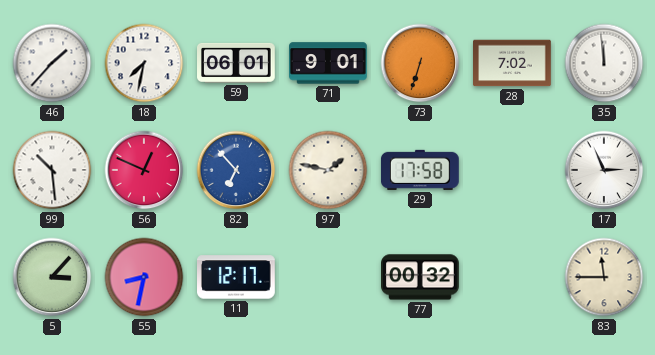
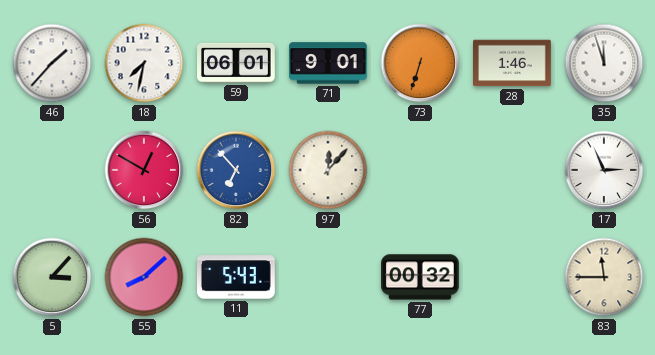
28: 7:02 -> 1:46
35: 11:59 -> 11:57
99: 10:29 -> none
56: 12:49 -> 12:50
97: 1:47 -> 12:07
29: 17:58 -> none
55: 8:32 -> 8:08
11: 12:17 -> 5:43
